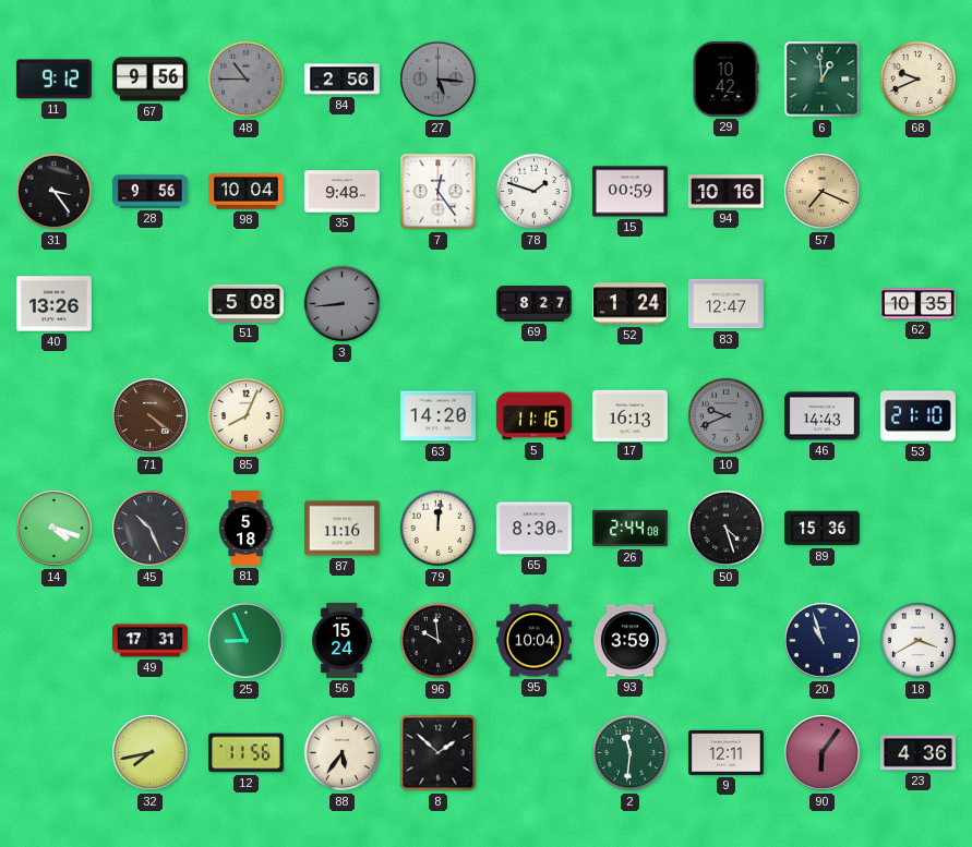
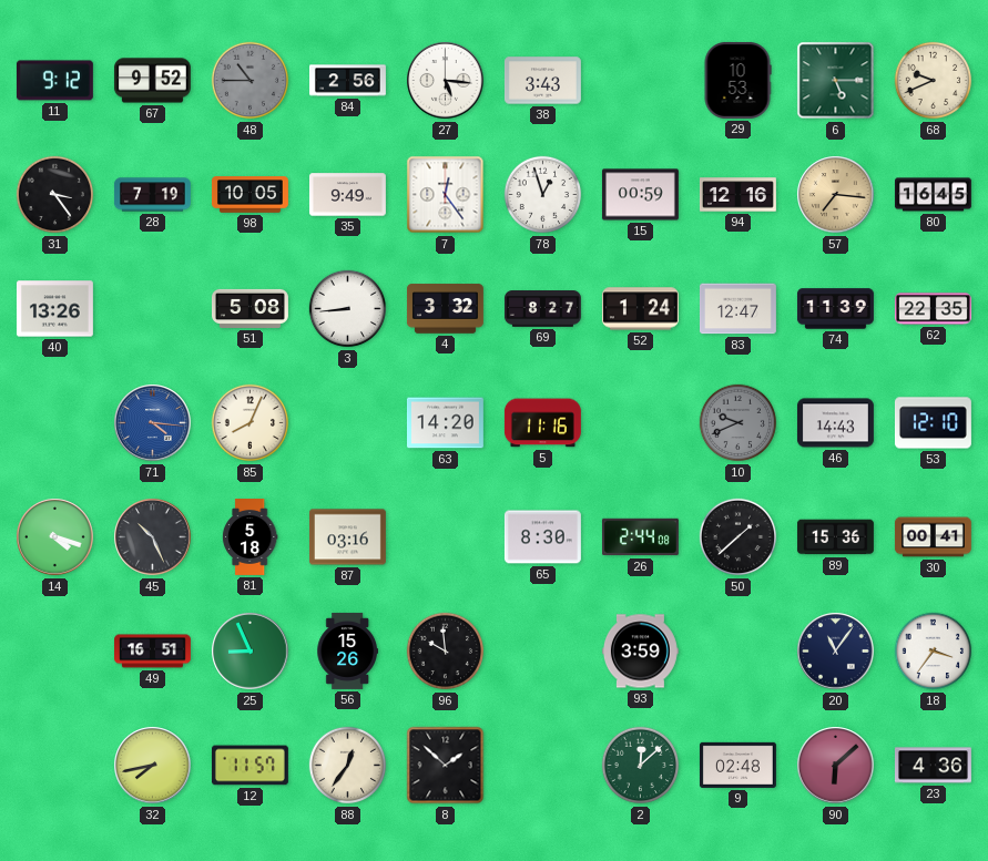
67: 9:56 -> 9:52
27 dial: grey -> white
38: none -> 3:43
29: 10:42 -> 10:53
6: 12:59 -> 5:15
28: 9:56 -> 7:19
98: 10:04 -> 10:05
35: 9:48 -> 9:49
78: 1:48 -> 12:57
94: 10:16 -> 12:16
57: 7:19 -> 7:16
80: none -> 16:45
3 dial: grey -> white
4: none -> 3:32
74: none -> 11:39
62: 10:35 -> 22:35
71: 4:21 -> 4:16
71 dial: brown -> blue
17: 16:13 -> none
53: 21:10 -> 12:10
87: 11:16 -> 03:16
79: 12:01 -> none
50: 4:27 -> 1:38
30: none -> 00:41
49: 17:31 -> 16:51
56: 15:24 -> 15:26
95: 10:04 -> none
20: 10:57 -> 11:06
18: 3:40 -> 3:36
12: 11:56 -> 11:57
88: 5:36 -> 12:36
2: 11:31 -> 12:08
9: 12:11 -> 02:48
90: 6:06 -> 6:08
